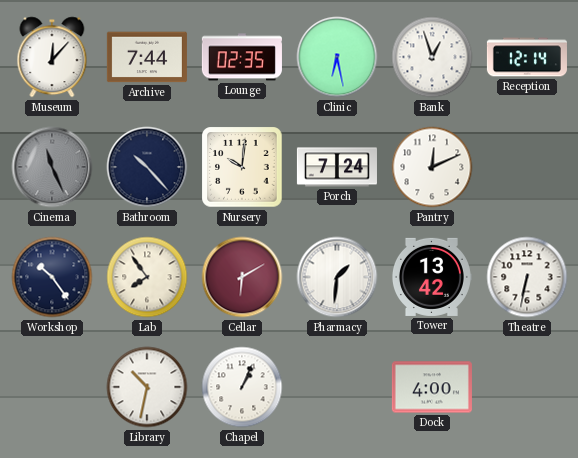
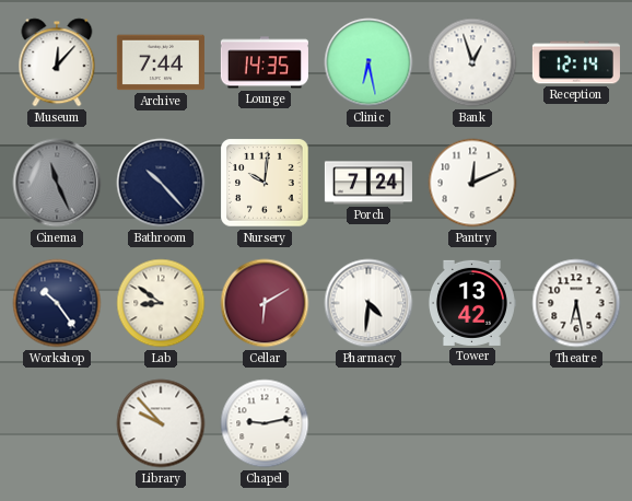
Lounge: 02:35 -> 14:35
Lab: 7:54 -> 8:51
Pharmacy: 1:31 -> 4:31
Theatre: 6:32 -> 6:28
Library: 10:32 -> 9:53
Chapel: 1:04 -> 9:13
Dock: 4:00 -> none
